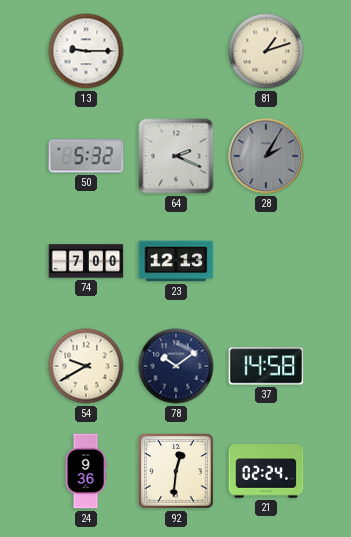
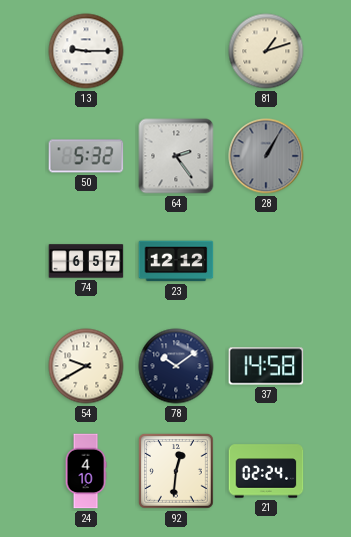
64: 2:19 -> 2:24
28: 2:05 -> 1:05
74: 7:00 -> 6:57
23: 12:13 -> 12:12
24: 9:36 -> 4:10
